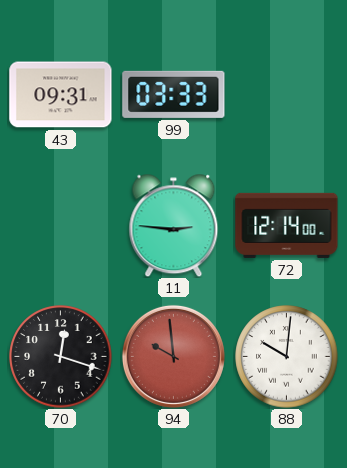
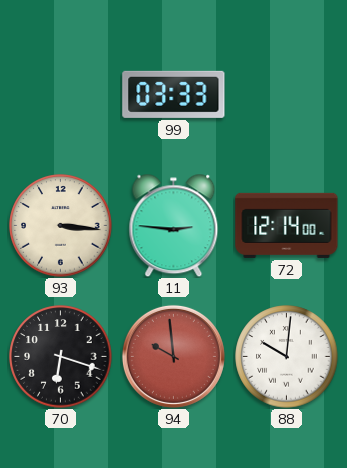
43: 09:31 -> none
93: none -> 3:16
70: 12:18 -> 6:18
